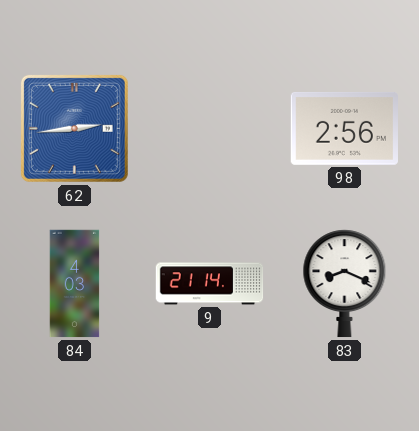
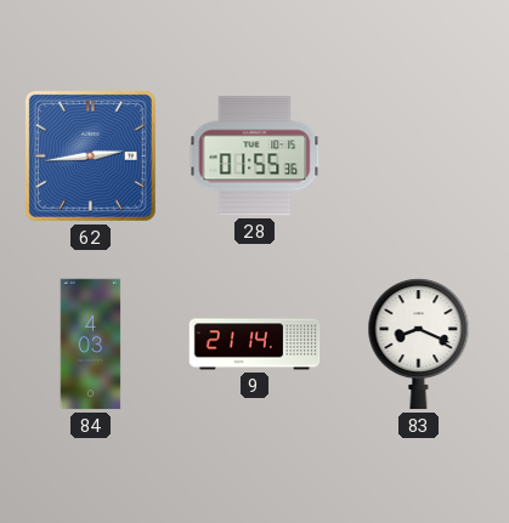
28: none -> 01:55
98: 2:56 -> none
